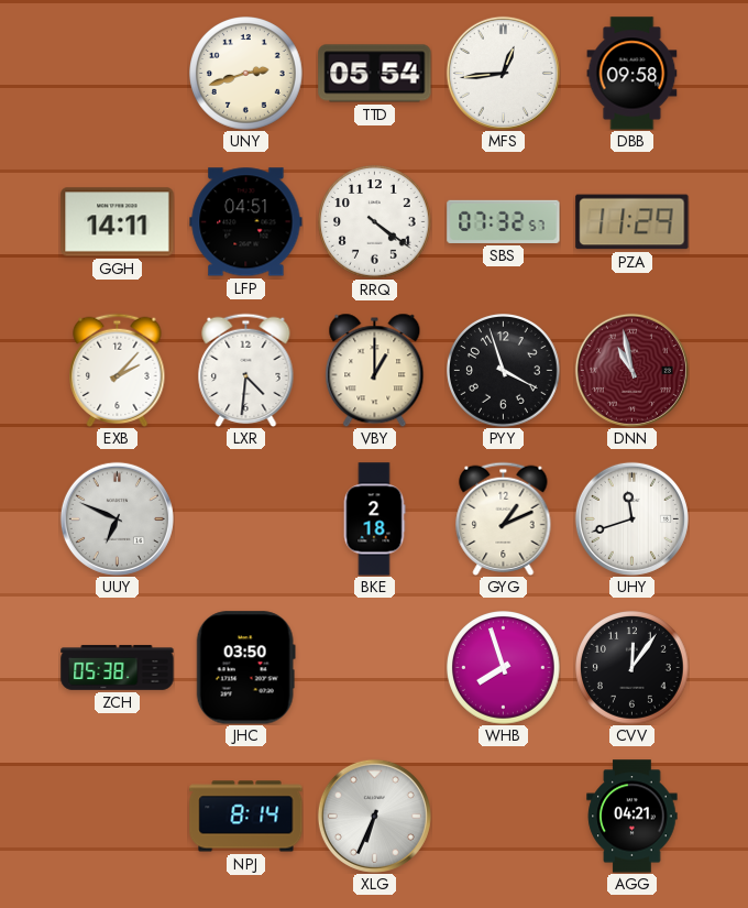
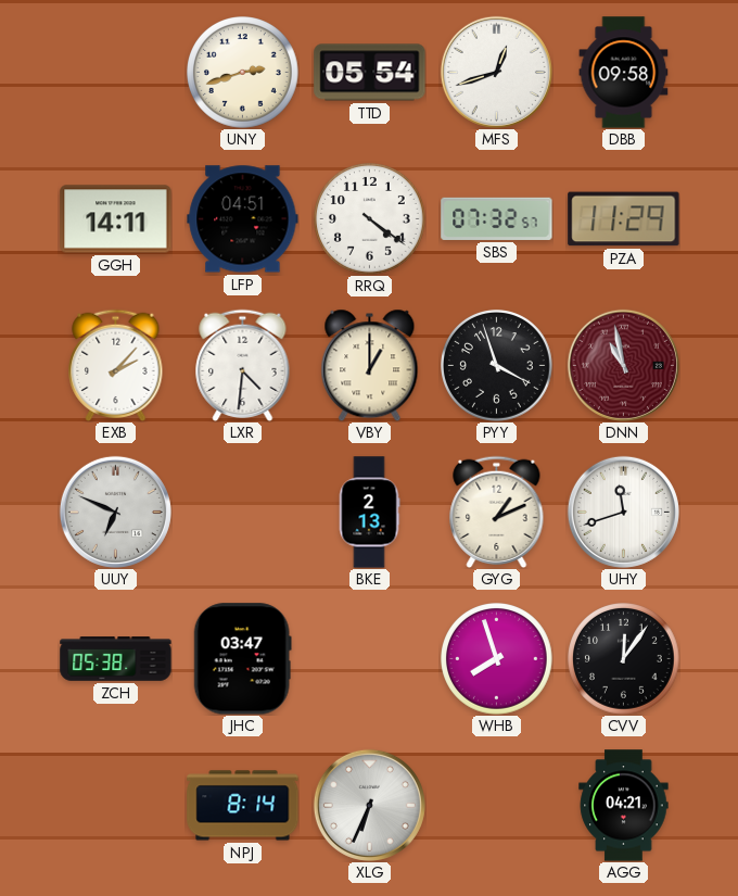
MFS: 12:44 -> 12:42
BKE: 2:18 -> 2:13
JHC: 03:50 -> 03:47
